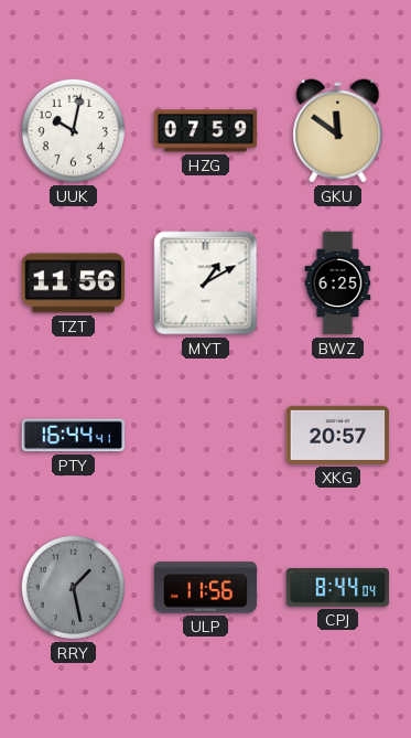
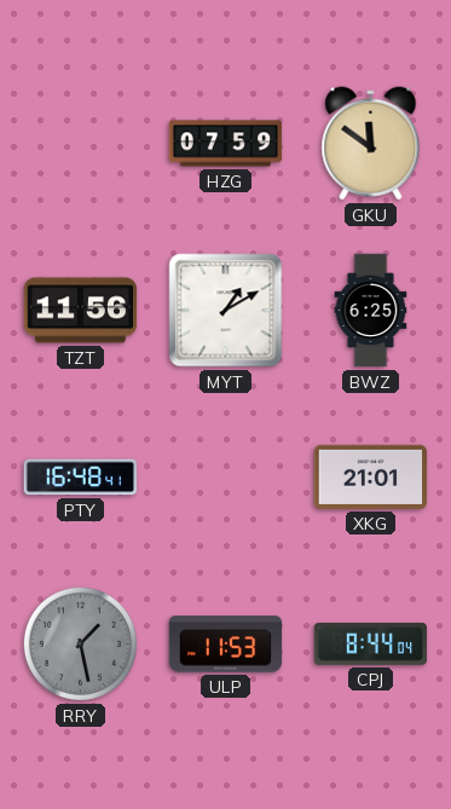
UUK: 10:02 -> none
PTY: 16:44 -> 16:48
XKG: 20:57 -> 21:01
ULP: 11:56 -> 11:53
